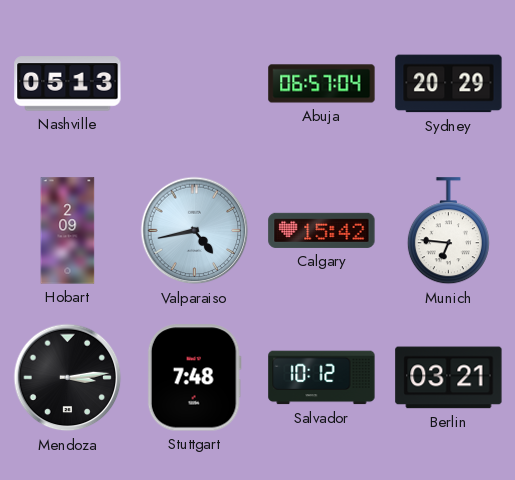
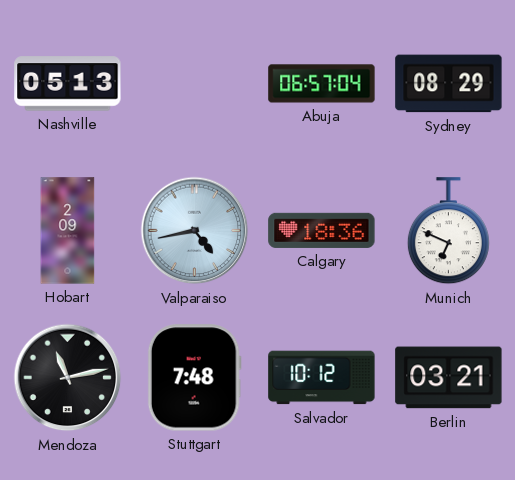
Sydney: 20:29 -> 08:29
Calgary: 15:42 -> 18:36
Munich: 6:46 -> 6:49
Mendoza: 3:14 -> 11:13
